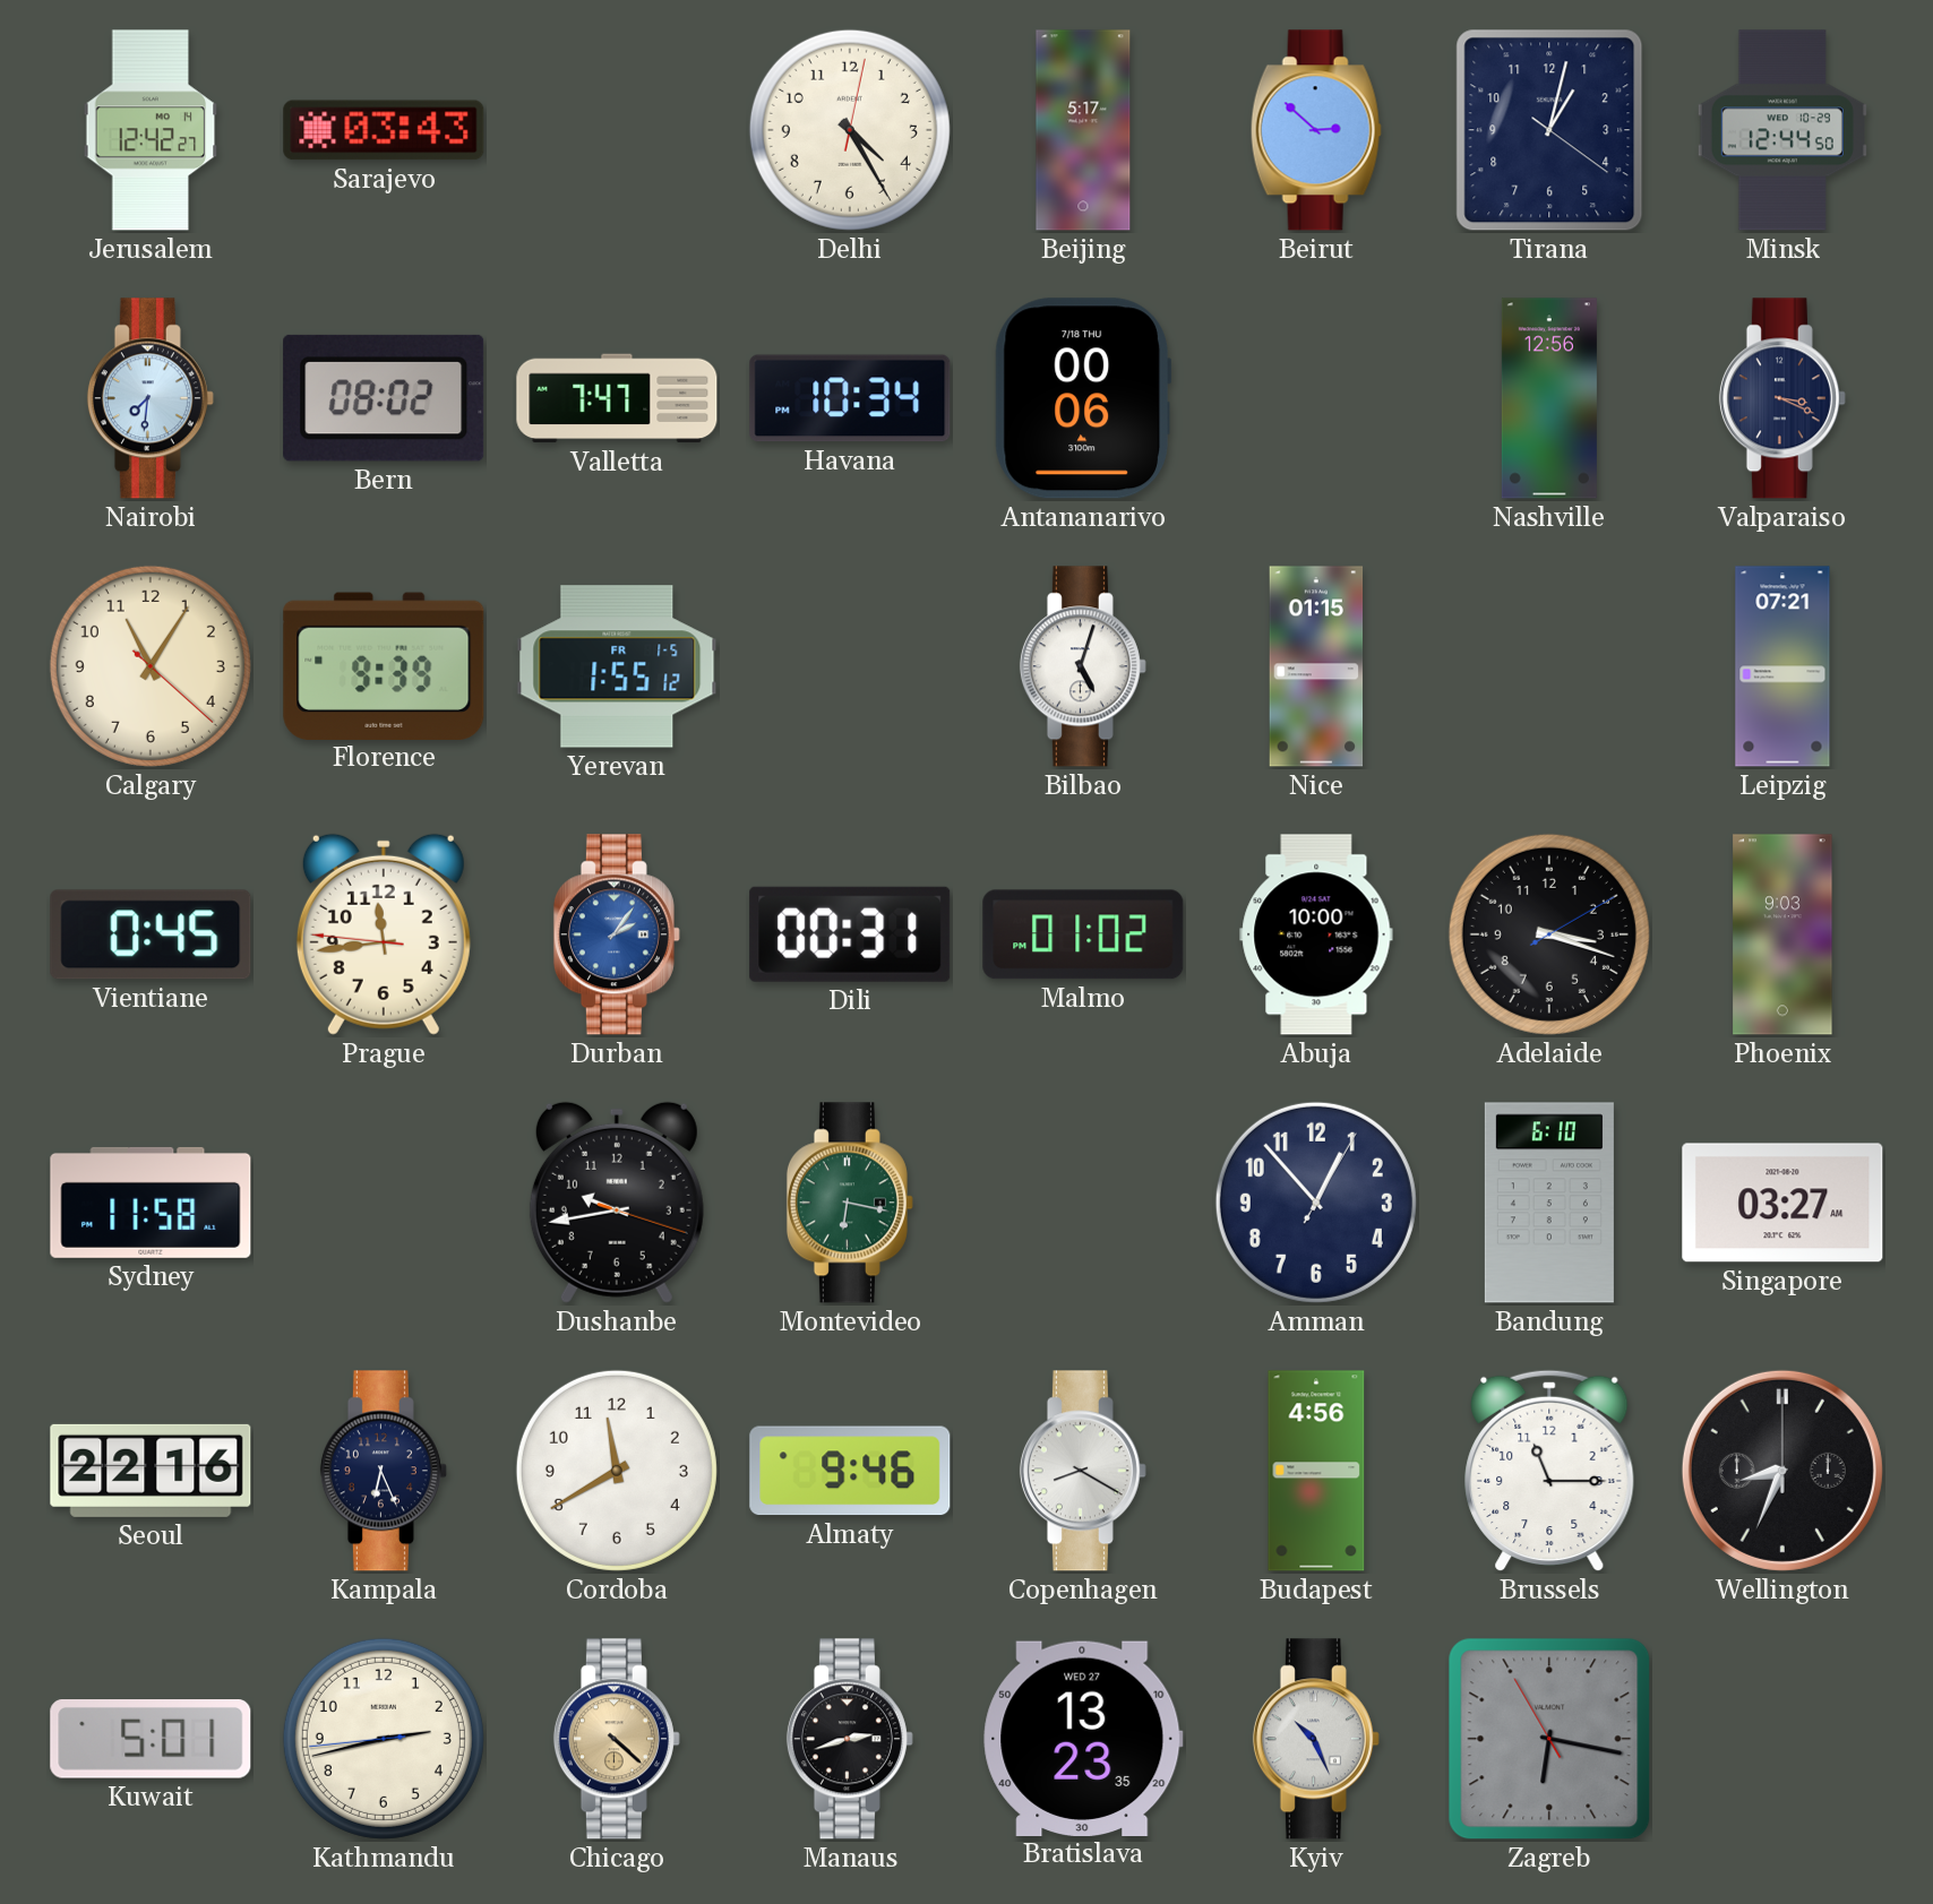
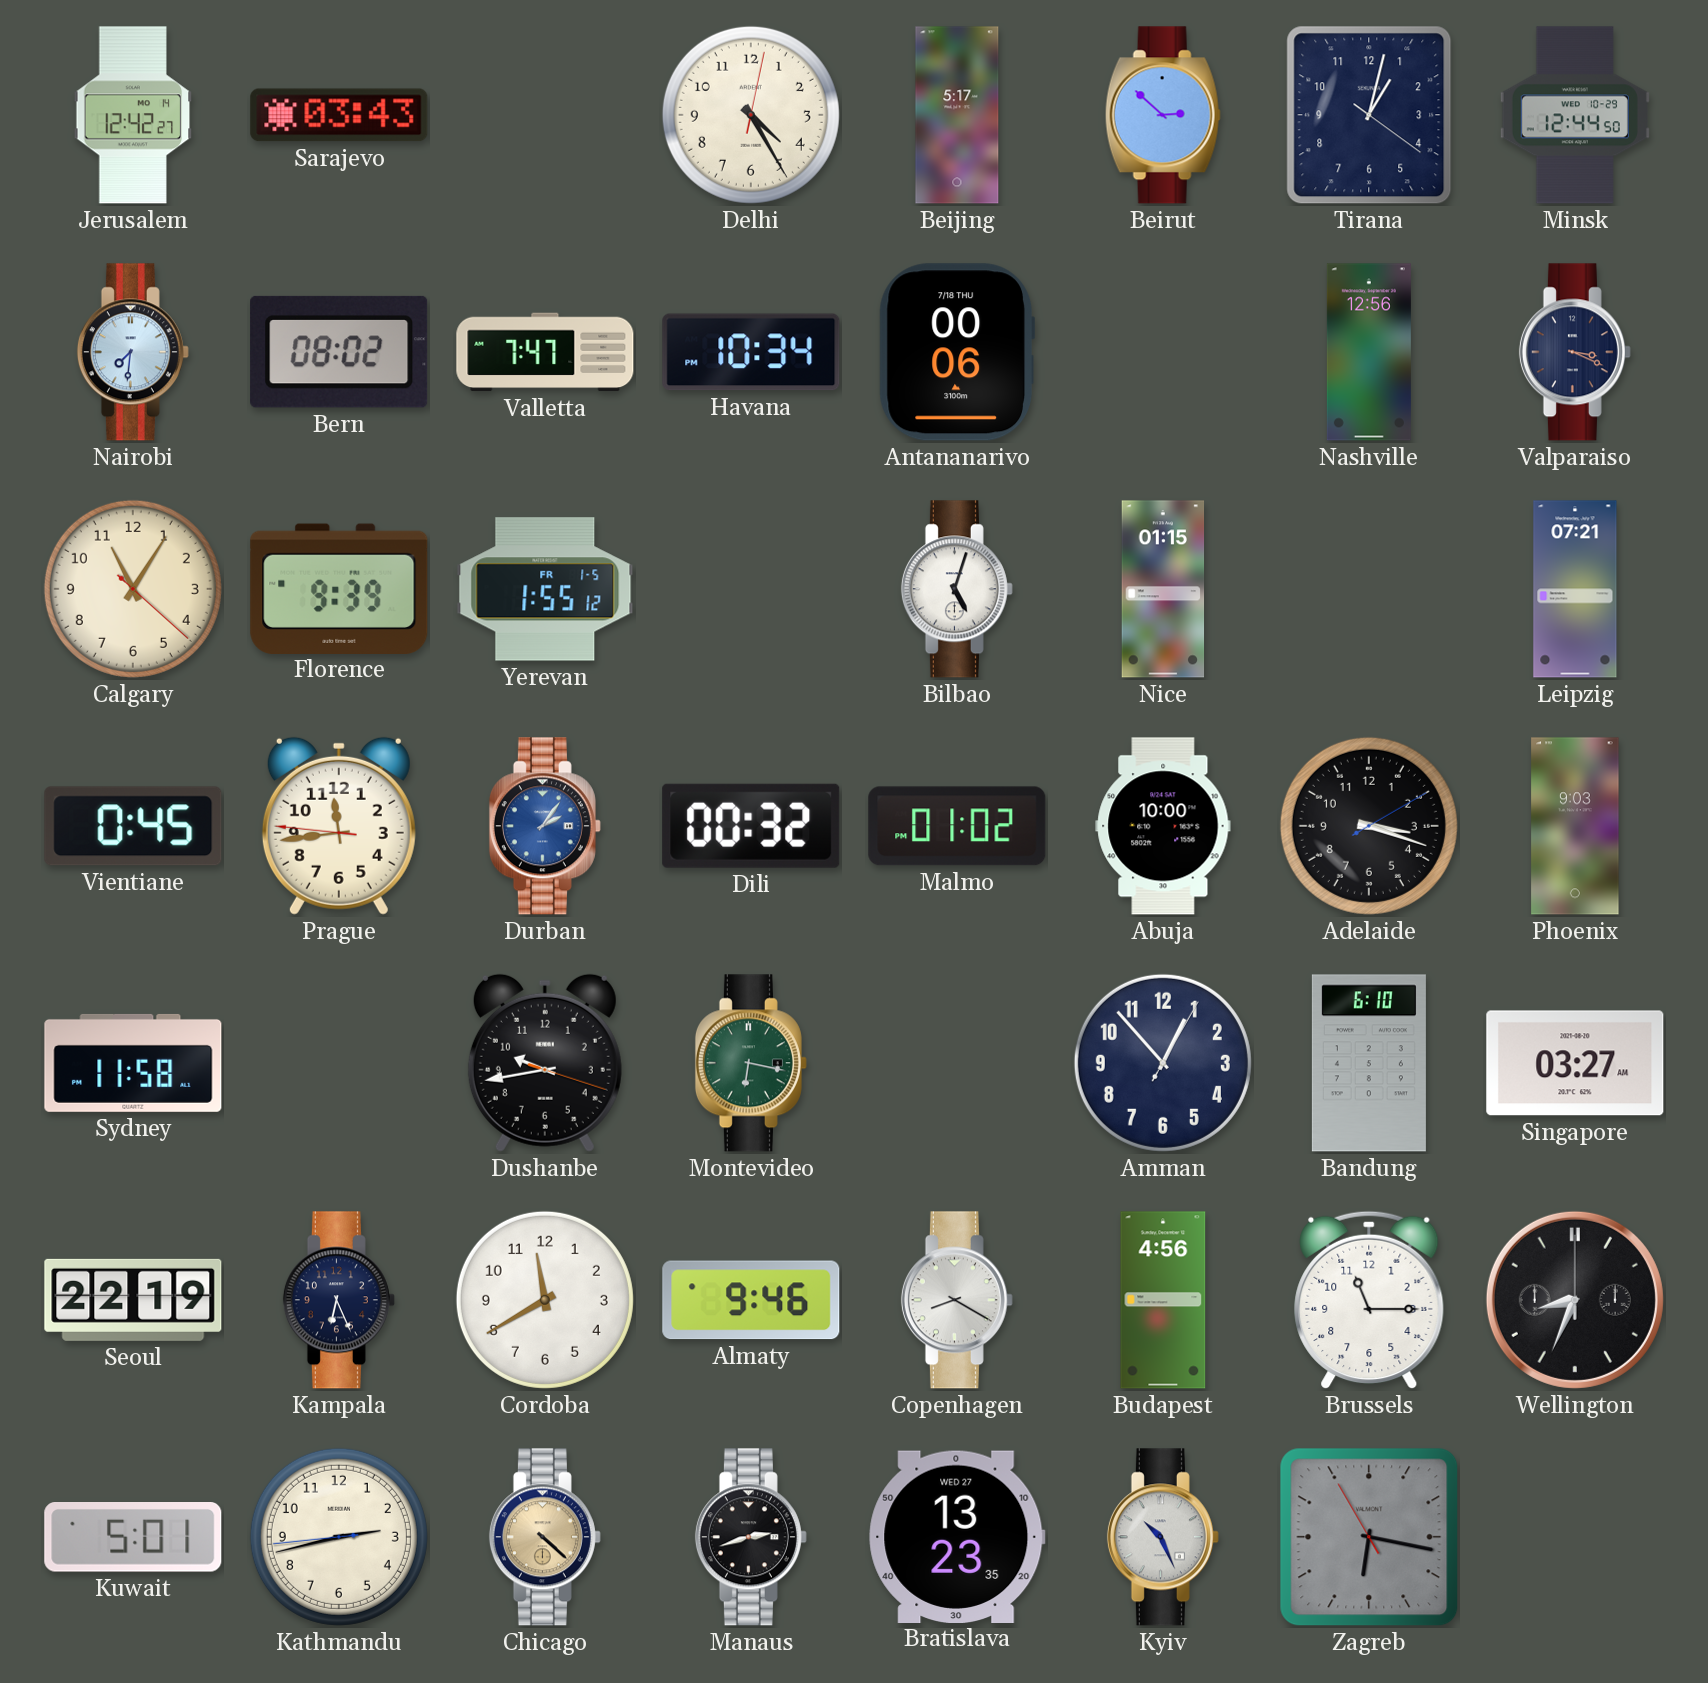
Dili: 00:31 -> 00:32
Seoul: 22:16 -> 22:19
